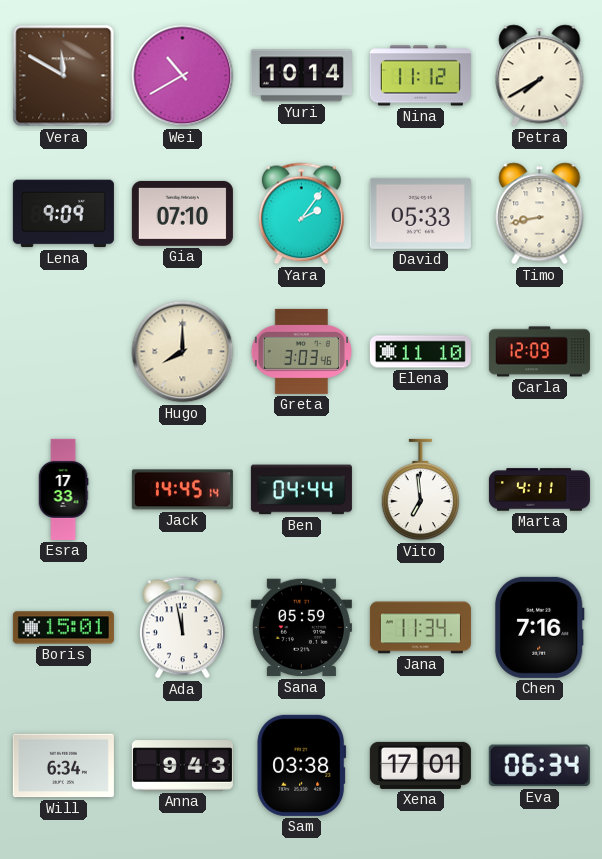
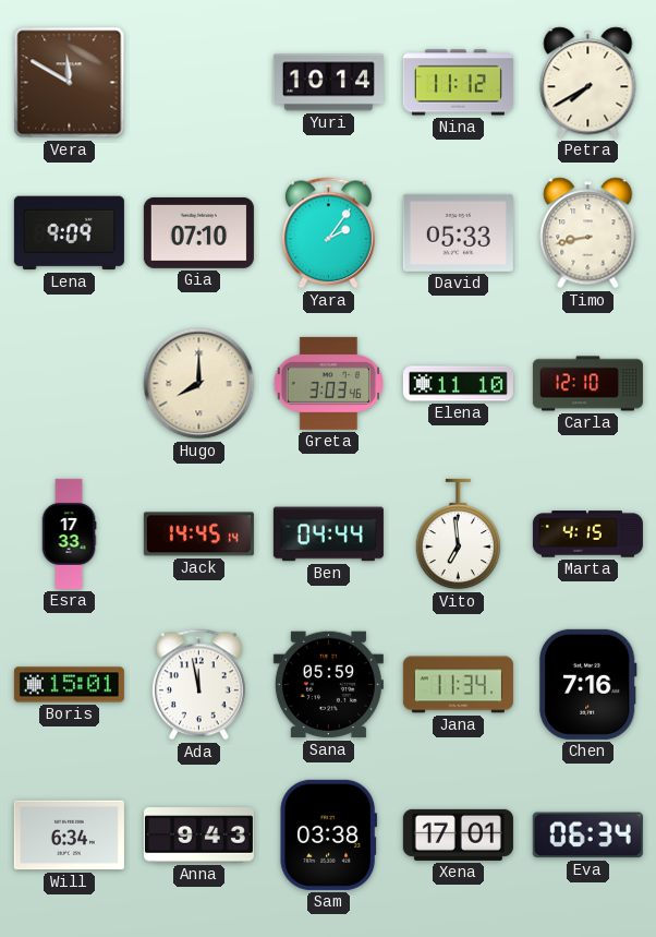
Wei: 10:40 -> none
Carla: 12:09 -> 12:10
Marta: 4:11 -> 4:15
